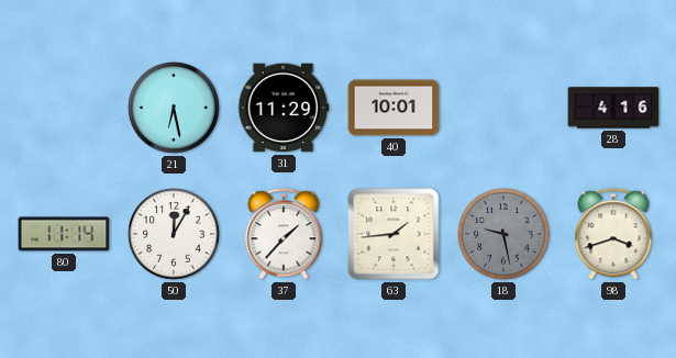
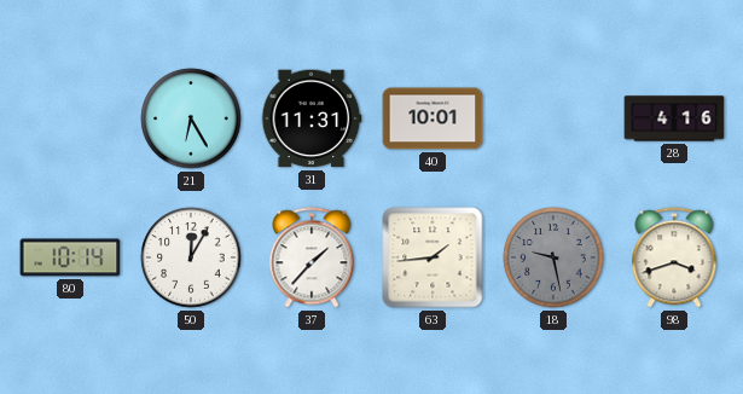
21: 6:28 -> 6:25
31: 11:29 -> 11:31
80: 11:14 -> 10:14
